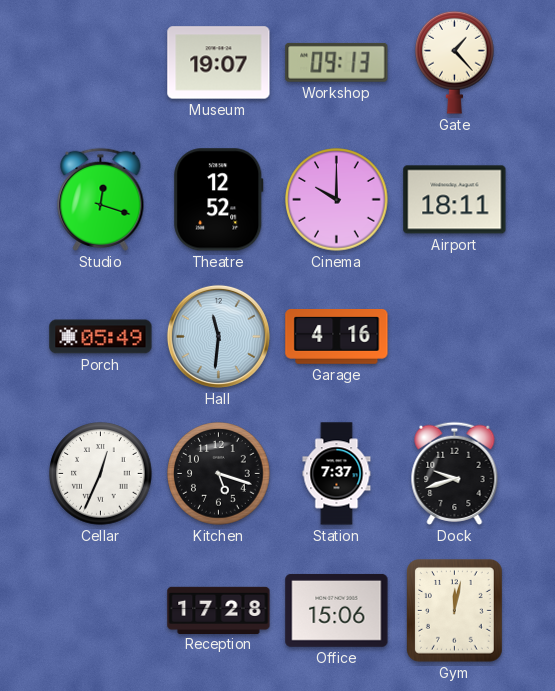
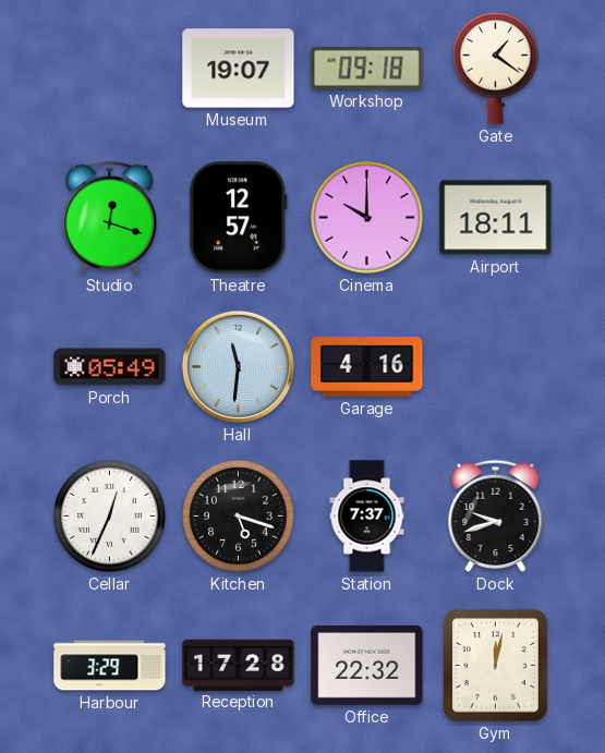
Workshop: 09:13 -> 09:18
Gate: 1:23 -> 1:21
Theatre: 12:52 -> 12:57
Harbour: none -> 3:29
Office: 15:06 -> 22:32
